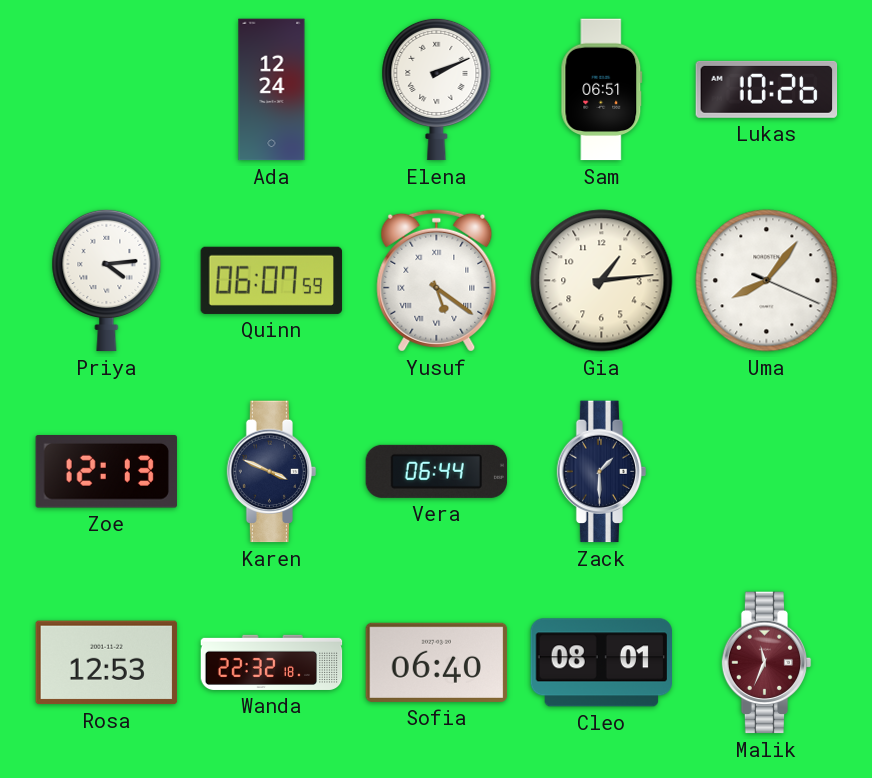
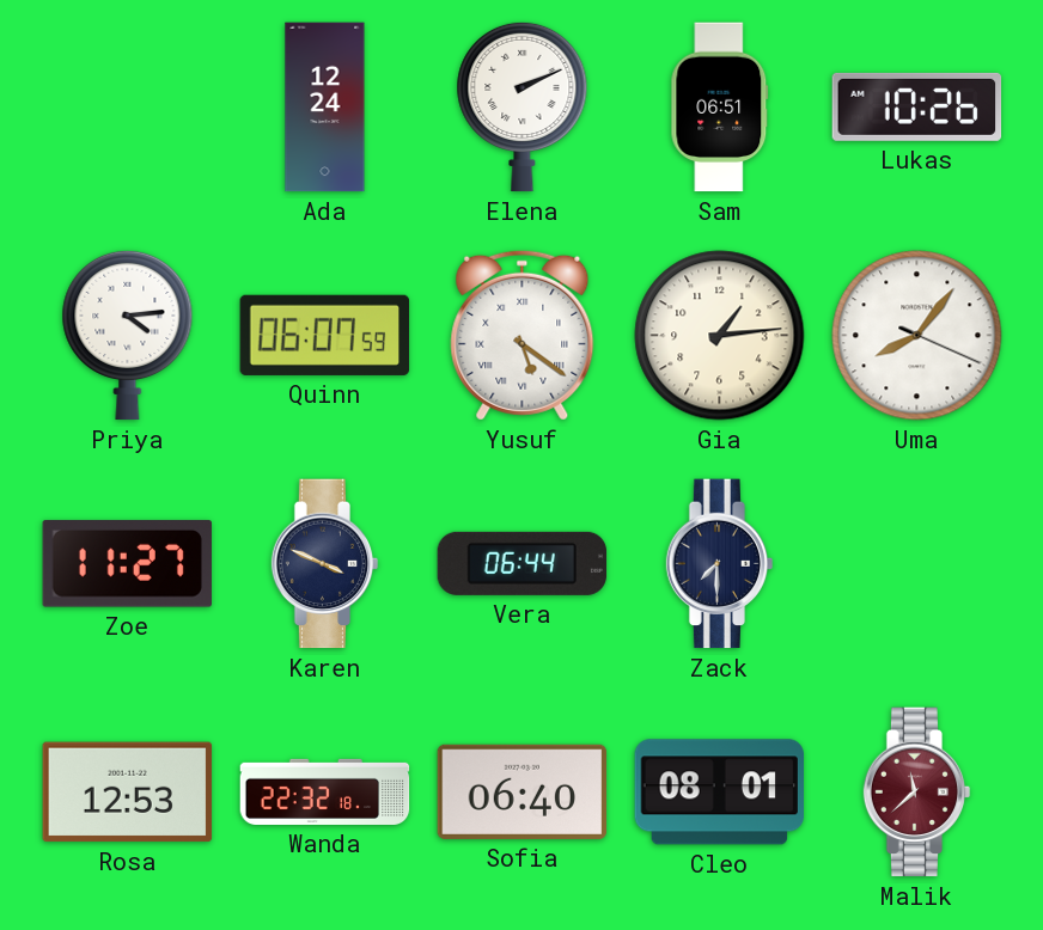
Zoe: 12:13 -> 11:27
Zack: 1:30 -> 7:30
Malik: 11:34 -> 11:38
